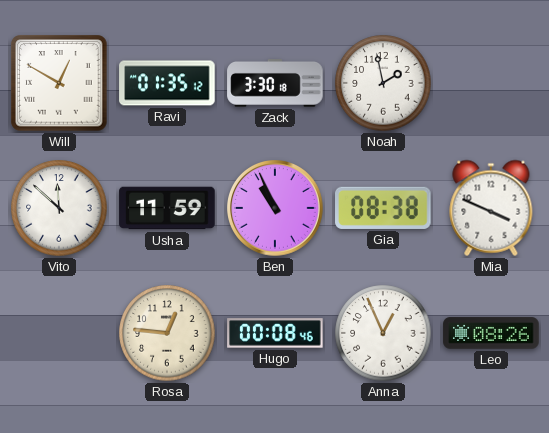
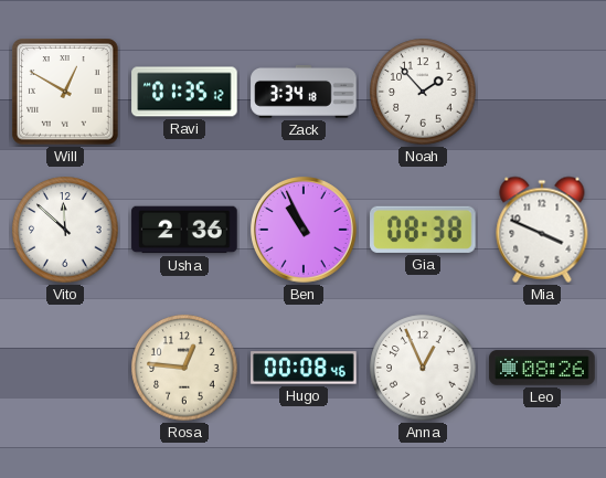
Zack: 3:30 -> 3:34
Noah: 1:58 -> 1:53
Usha: 11:59 -> 2:36
